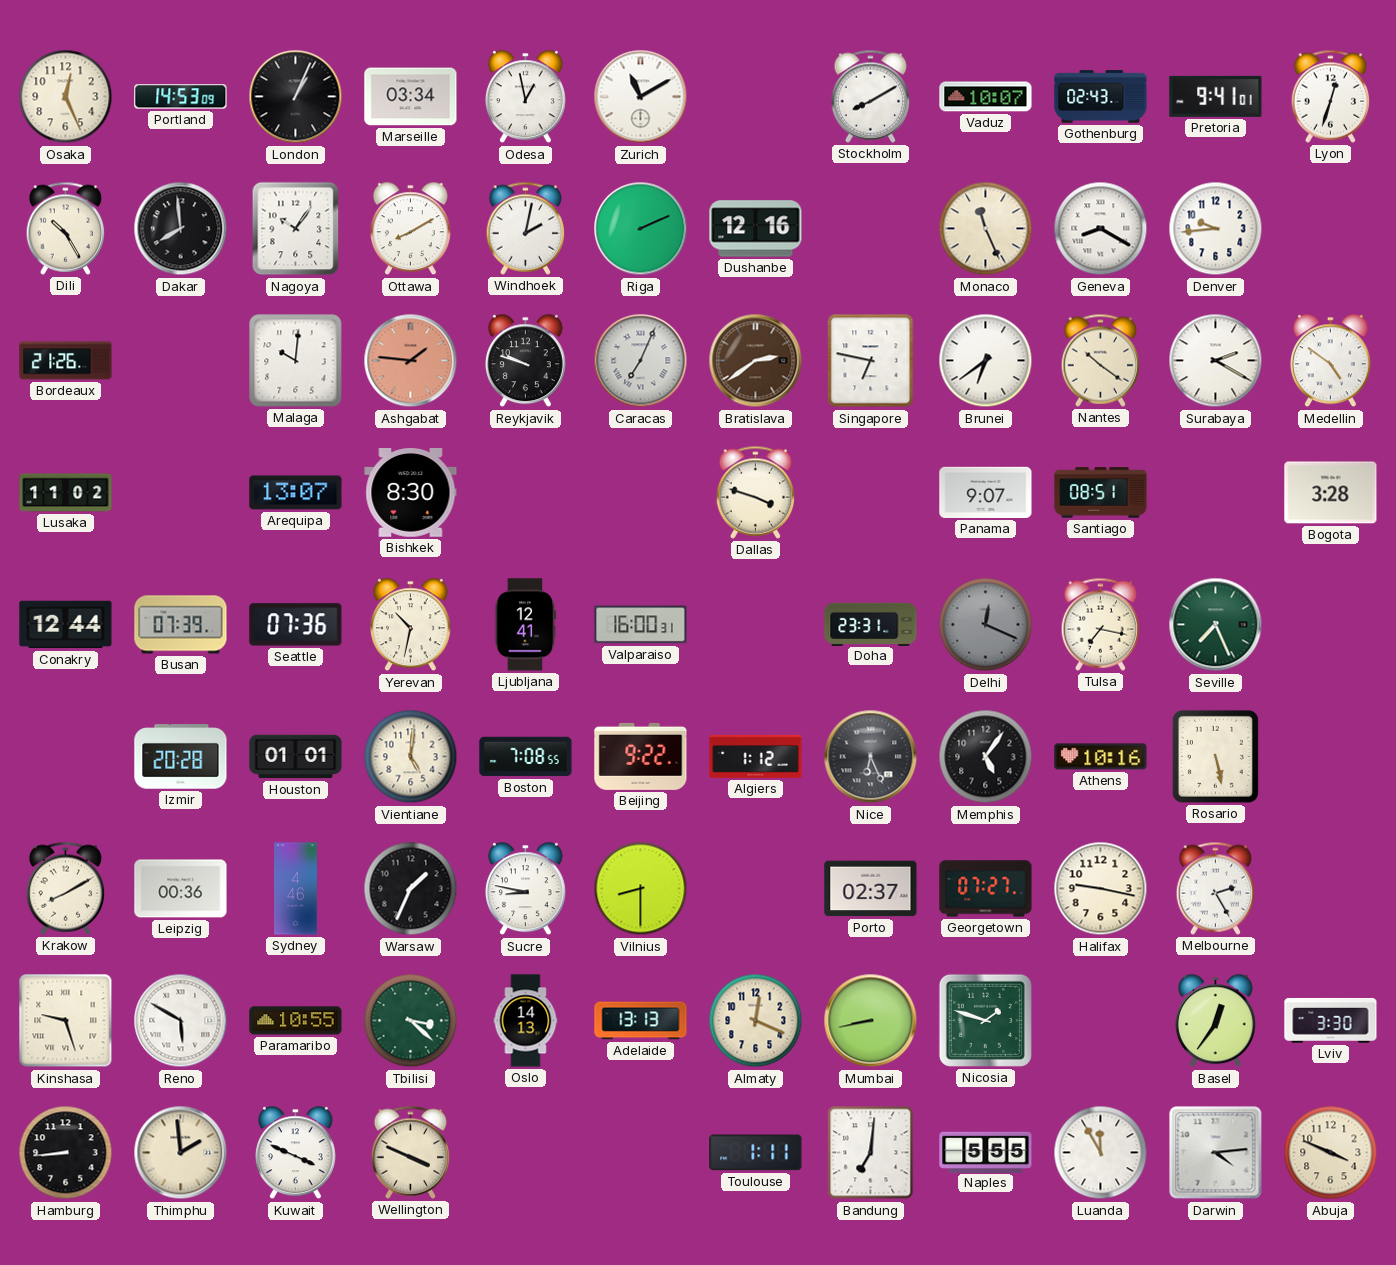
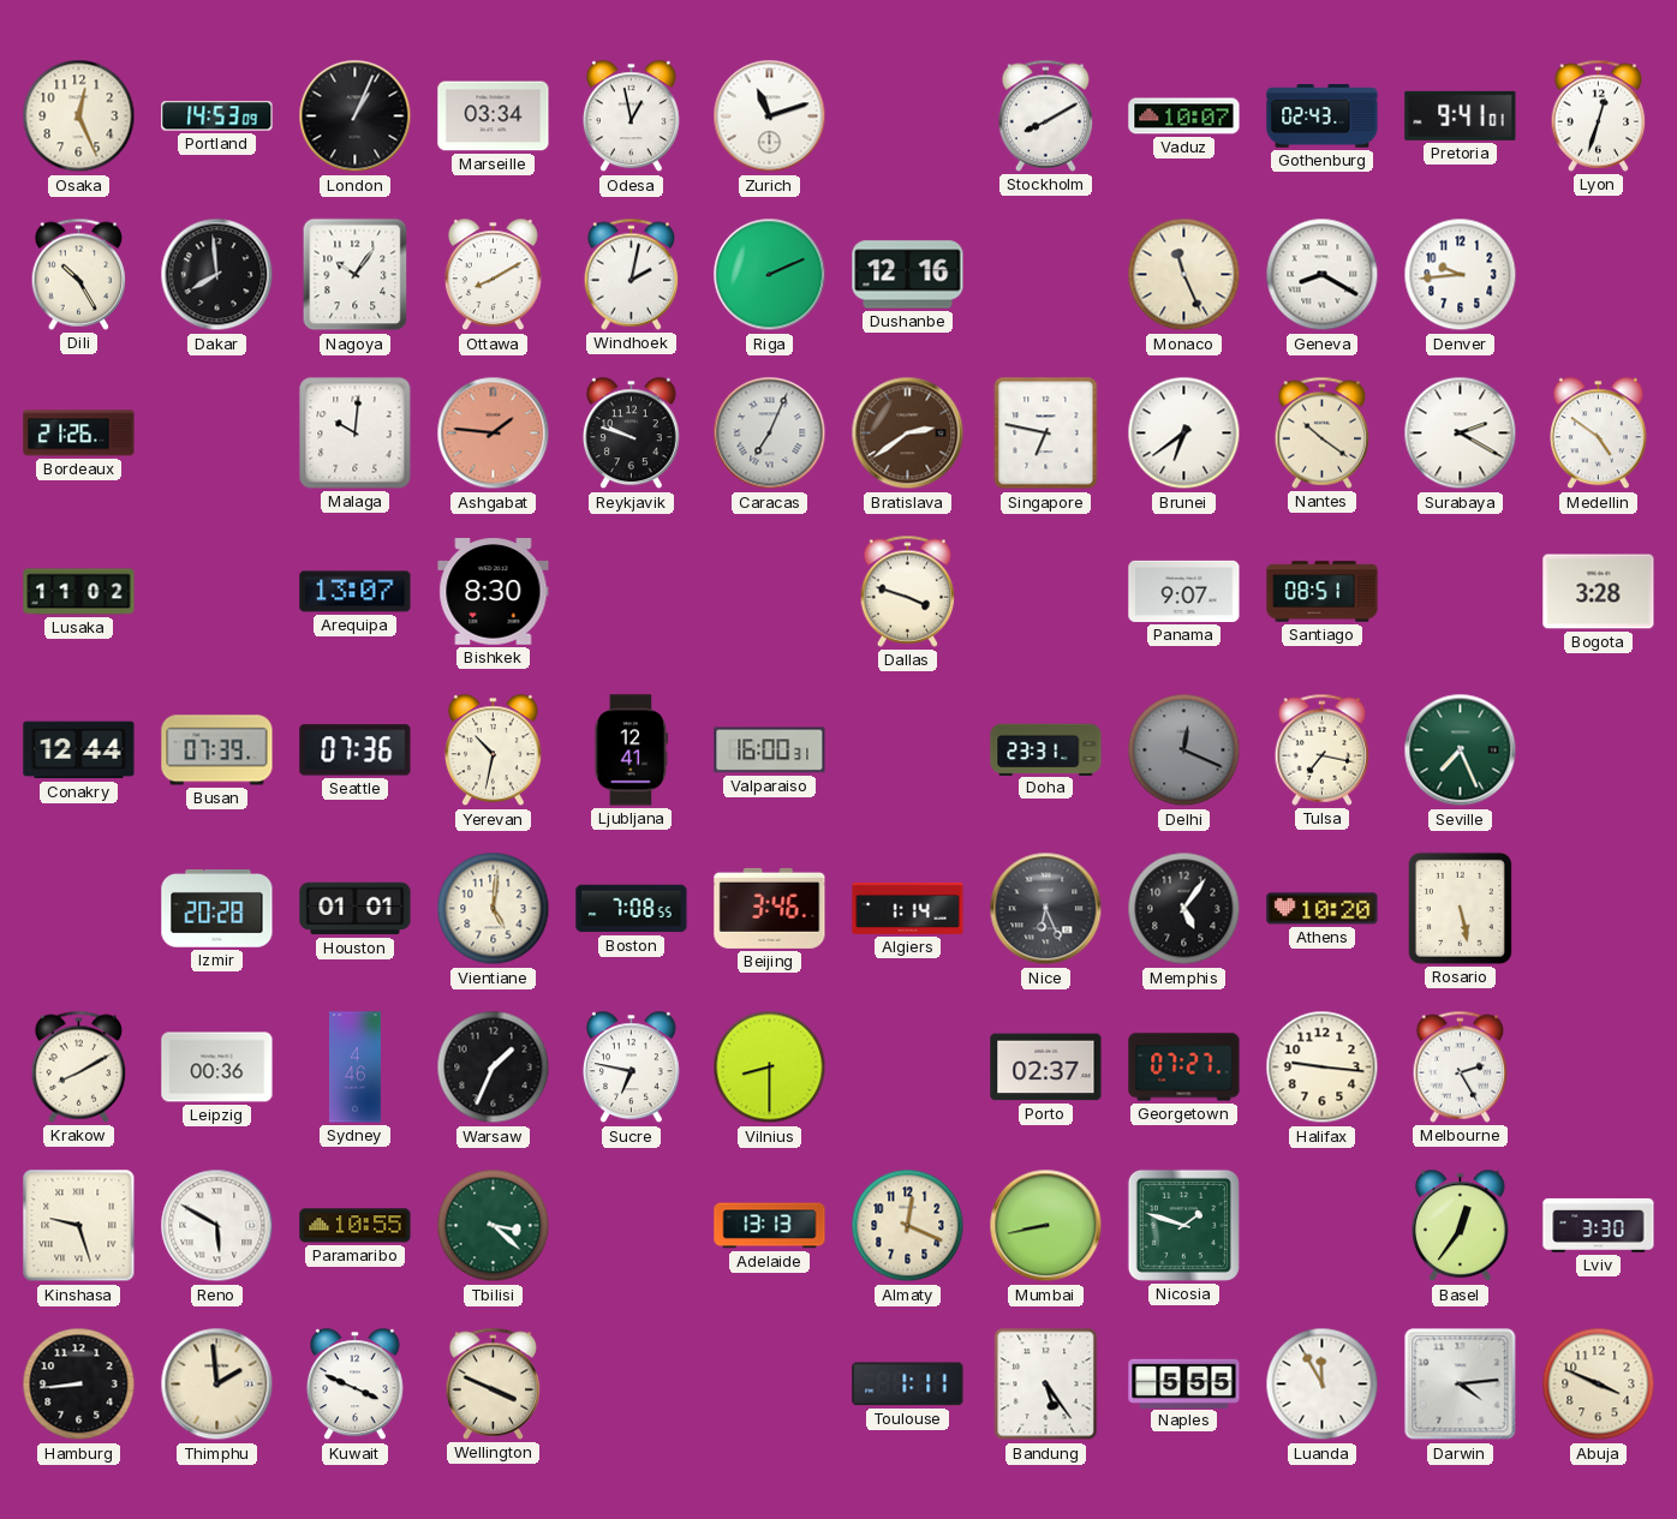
Zurich: 11:10 -> 11:12
Beijing: 9:22 -> 3:46
Algiers: 1:12 -> 1:14
Athens: 10:16 -> 10:20
Sucre: 8:47 -> 6:47
Halifax: 9:17 -> 9:16
Oslo: 14:13 -> none
Bandung: 7:01 -> 5:24
